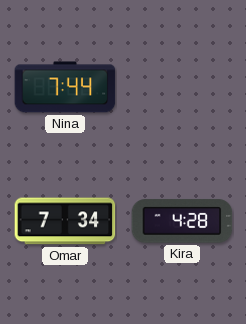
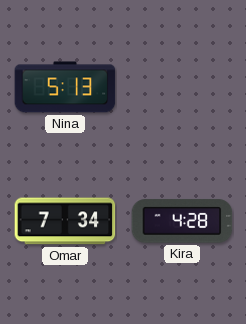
Nina: 7:44 -> 5:13
